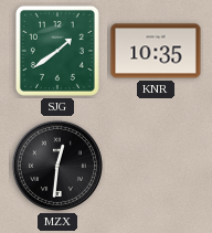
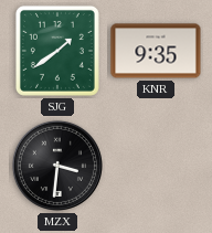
KNR: 10:35 -> 9:35
MZX: 12:31 -> 3:31
